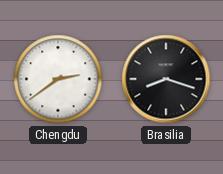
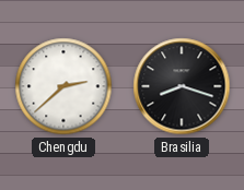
Chengdu: 2:39 -> 2:38
